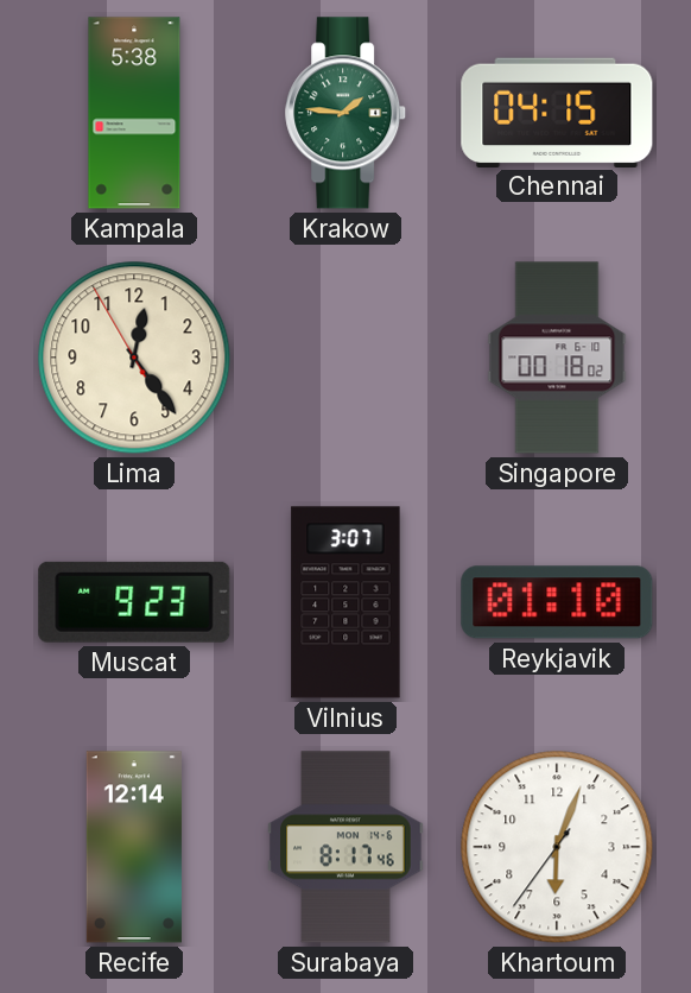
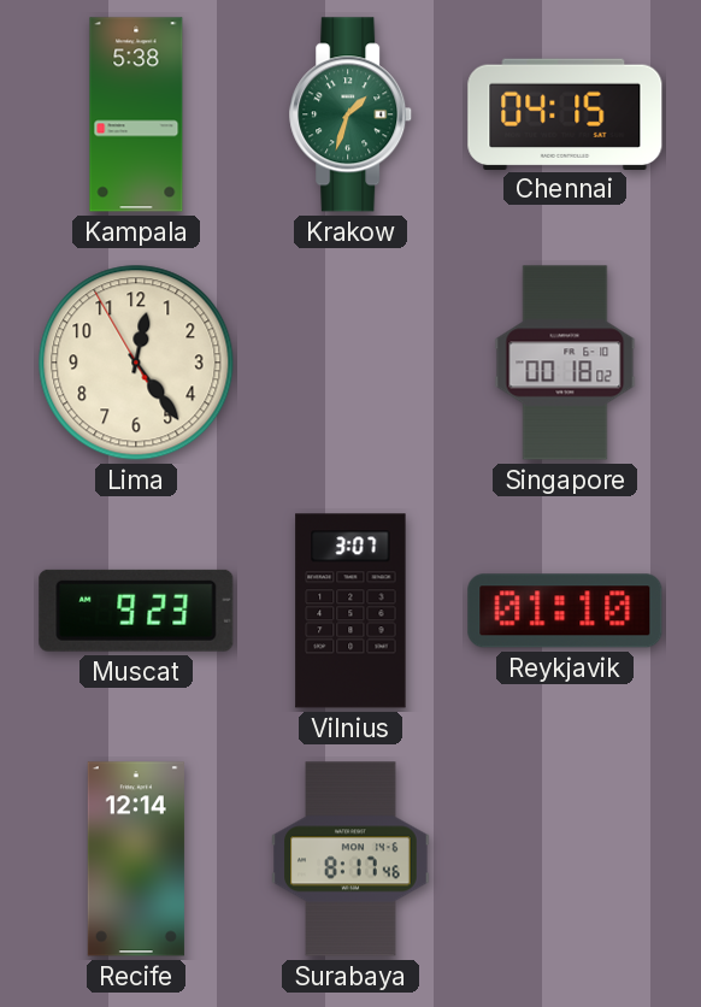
Krakow: 1:46 -> 1:33
Khartoum: 6:03 -> none
